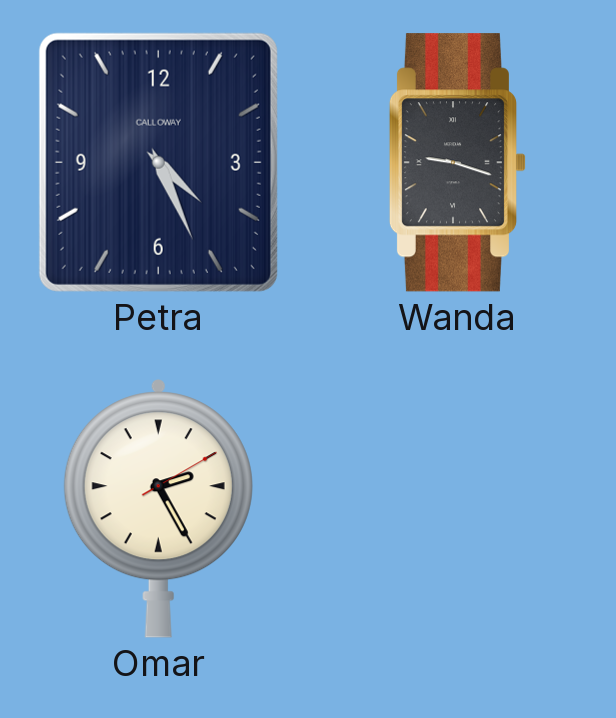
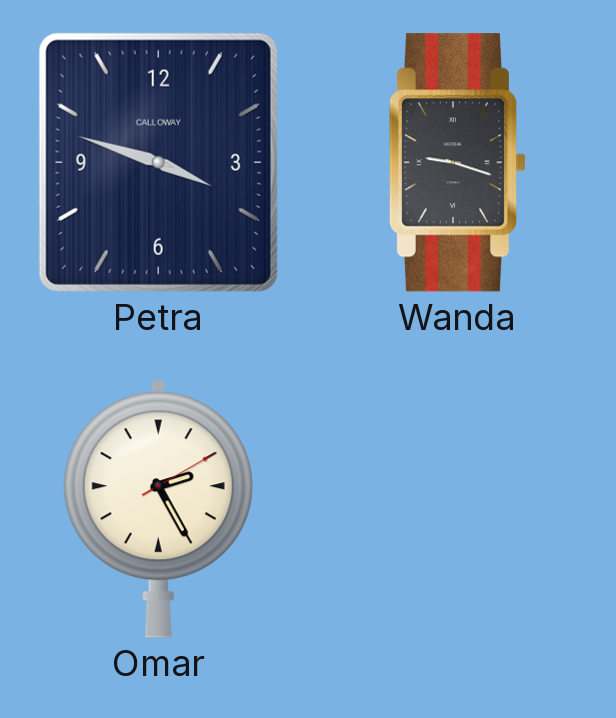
Petra: 4:26 -> 3:48
